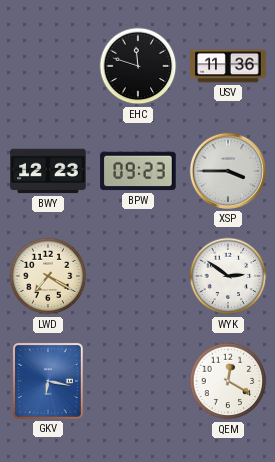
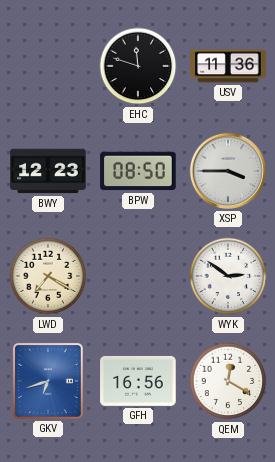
BPW: 09:23 -> 08:50
GKV: 6:17 -> 6:42
GFH: none -> 16:56
